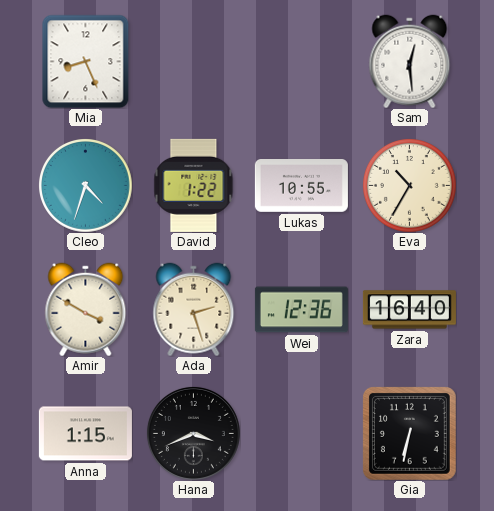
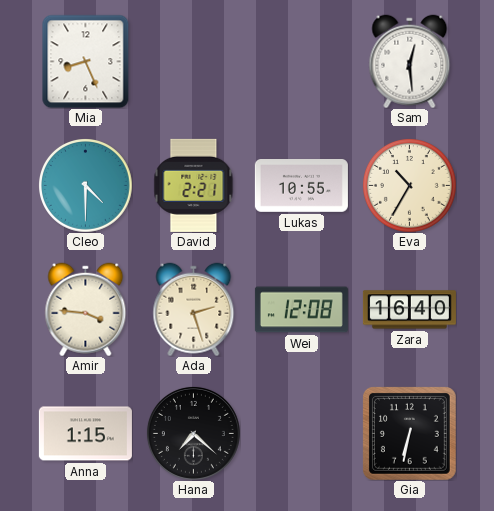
Cleo: 4:33 -> 4:30
David: 1:22 -> 2:21
Amir: 3:50 -> 3:46
Wei: 12:36 -> 12:08
Hana: 3:41 -> 7:22
